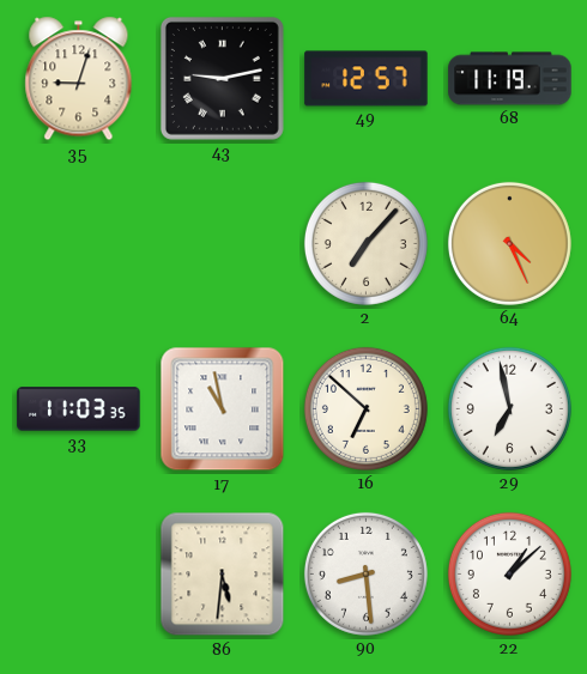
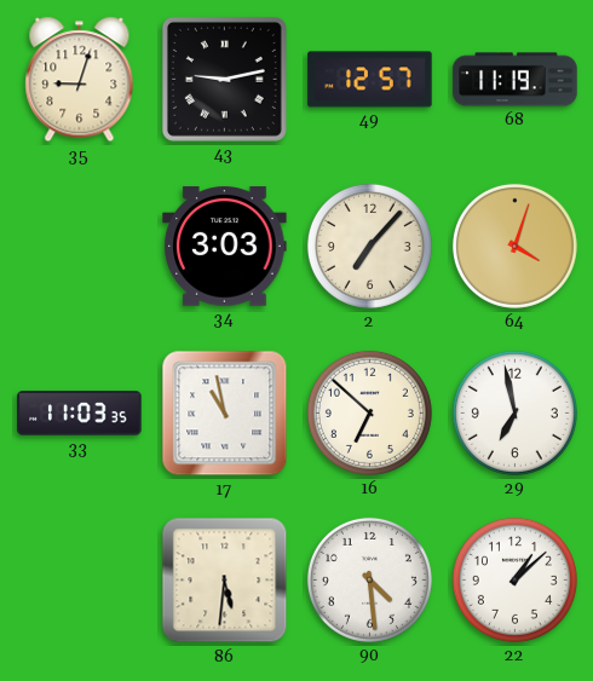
34: none -> 3:03
64: 4:26 -> 4:03
90: 8:29 -> 4:29
